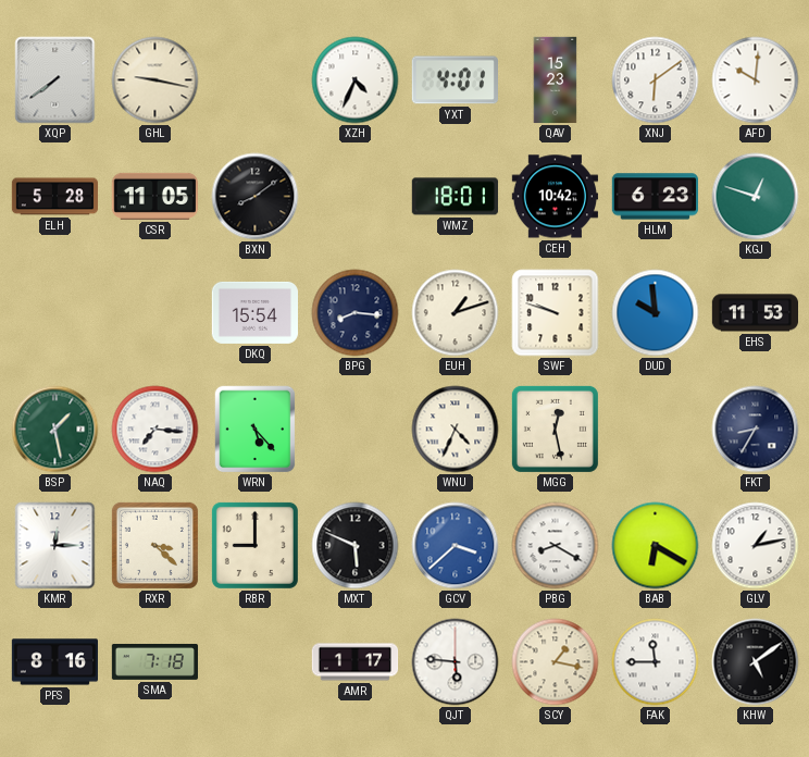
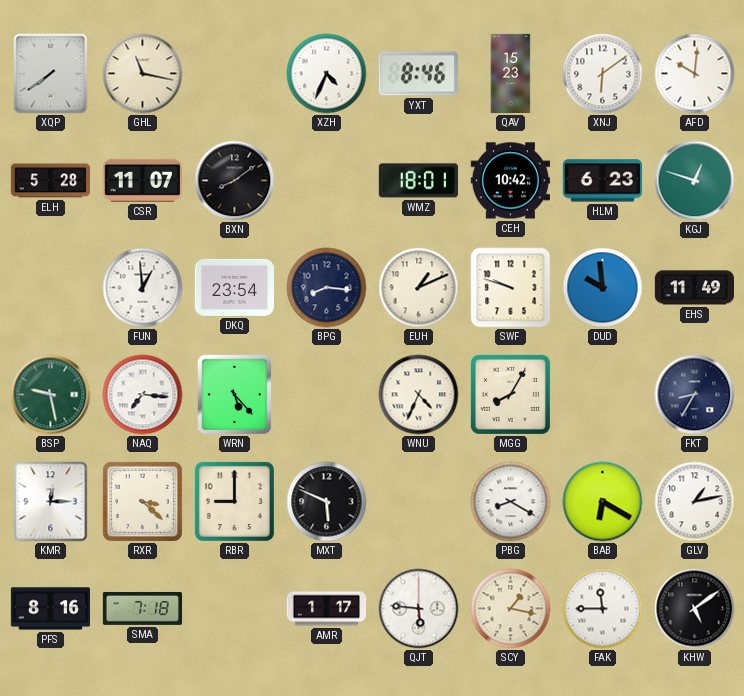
GHL: 9:17 -> 11:17
YXT: 4:01 -> 8:46
CSR: 11:05 -> 11:07
FUN: none -> 12:59
DKQ: 15:54 -> 23:54
EUH: 1:12 -> 1:11
EHS: 11:53 -> 11:49
BSP: 1:28 -> 9:28
MGG: 12:28 -> 8:05
GCV: 3:38 -> none
